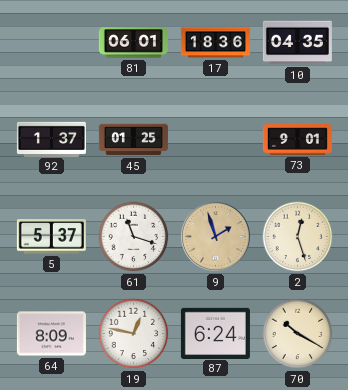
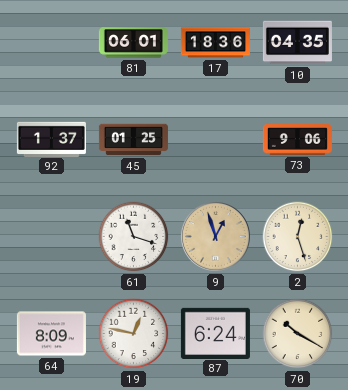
73: 9:01 -> 9:06
5: 5:37 -> none
9: 1:57 -> 12:57
